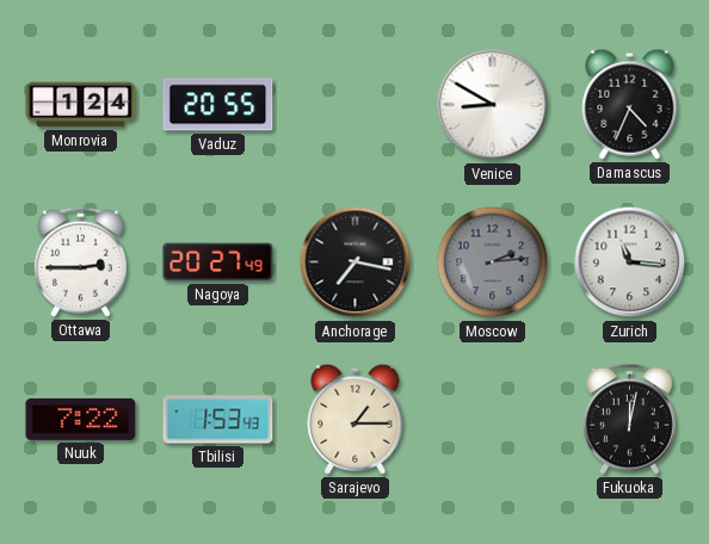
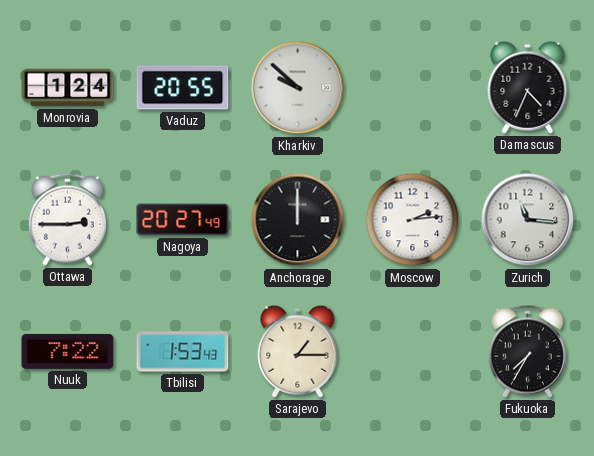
Kharkiv: none -> 9:52
Venice: 8:50 -> none
Anchorage: 7:17 -> 12:00
Moscow dial: grey -> white
Fukuoka: 12:02 -> 7:35
